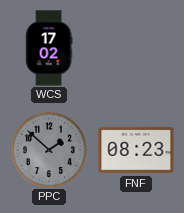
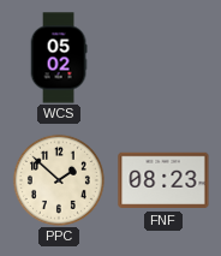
WCS: 17:02 -> 05:02
PPC dial: grey -> cream
